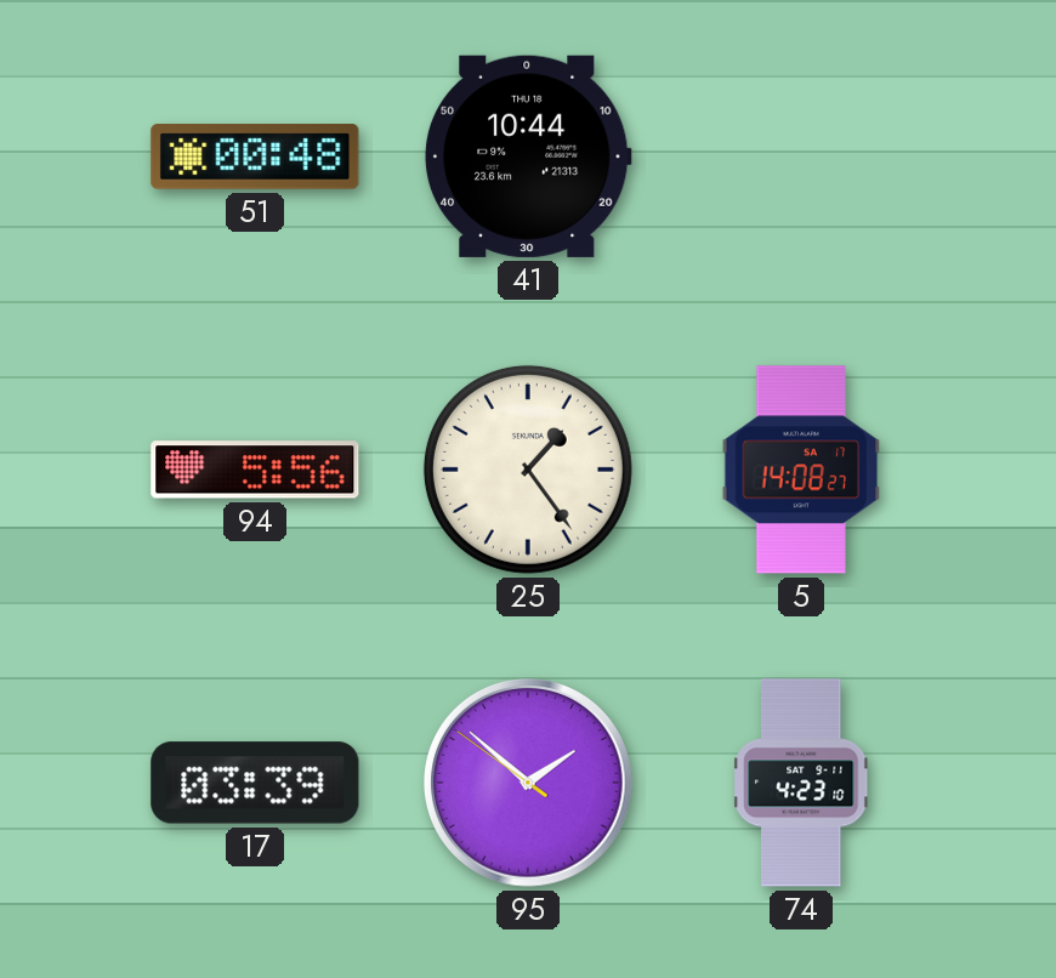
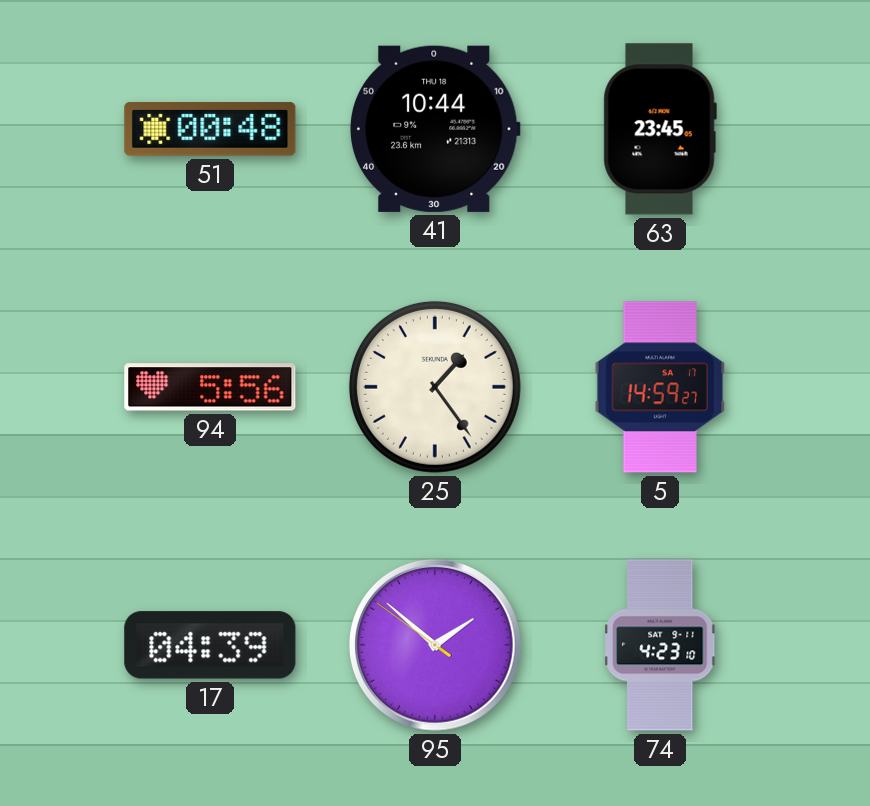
63: none -> 23:45
5: 14:08 -> 14:59
17: 03:39 -> 04:39
